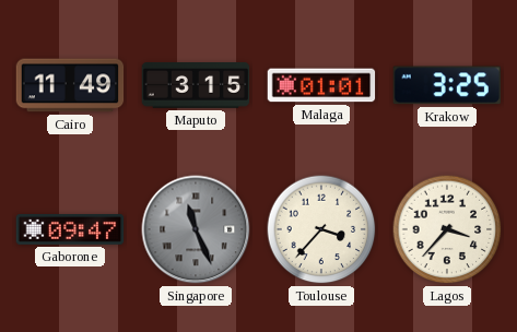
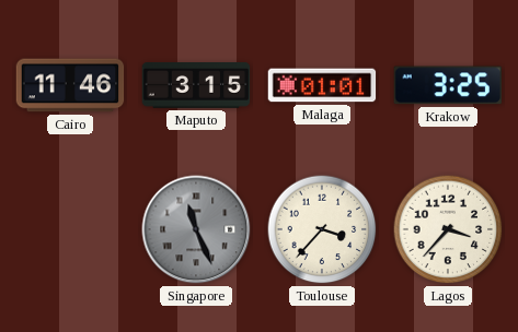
Cairo: 11:49 -> 11:46
Gaborone: 09:47 -> none
